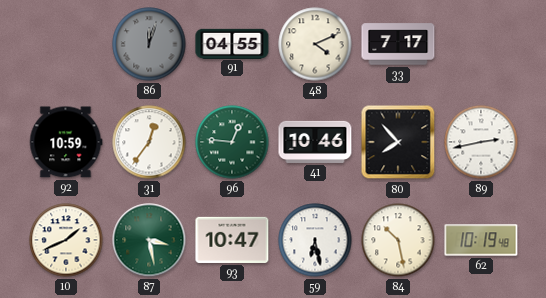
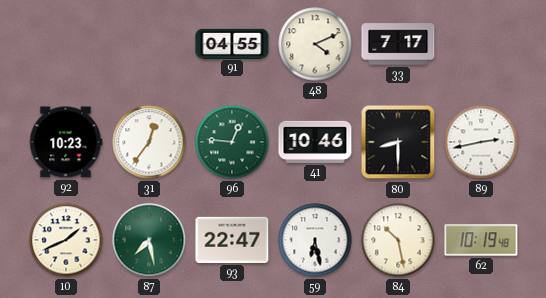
86: 12:03 -> none
92: 10:59 -> 10:23
80: 7:53 -> 8:30
87: 3:28 -> 7:28
93: 10:47 -> 22:47
